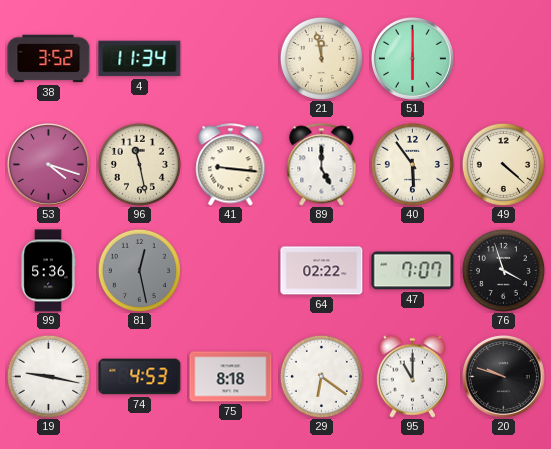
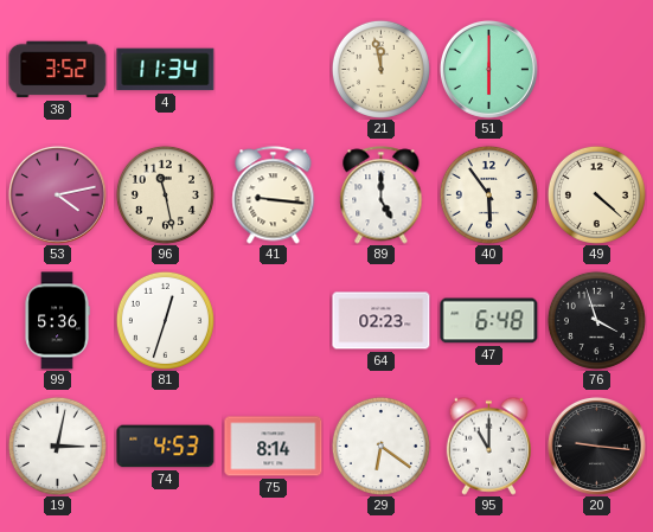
53: 4:18 -> 4:13
81: 12:28 -> 12:33
81 dial: grey -> white
64: 02:22 -> 02:23
47: 7:07 -> 6:48
19: 9:17 -> 3:02
75: 8:18 -> 8:14
20: 9:48 -> 9:16
